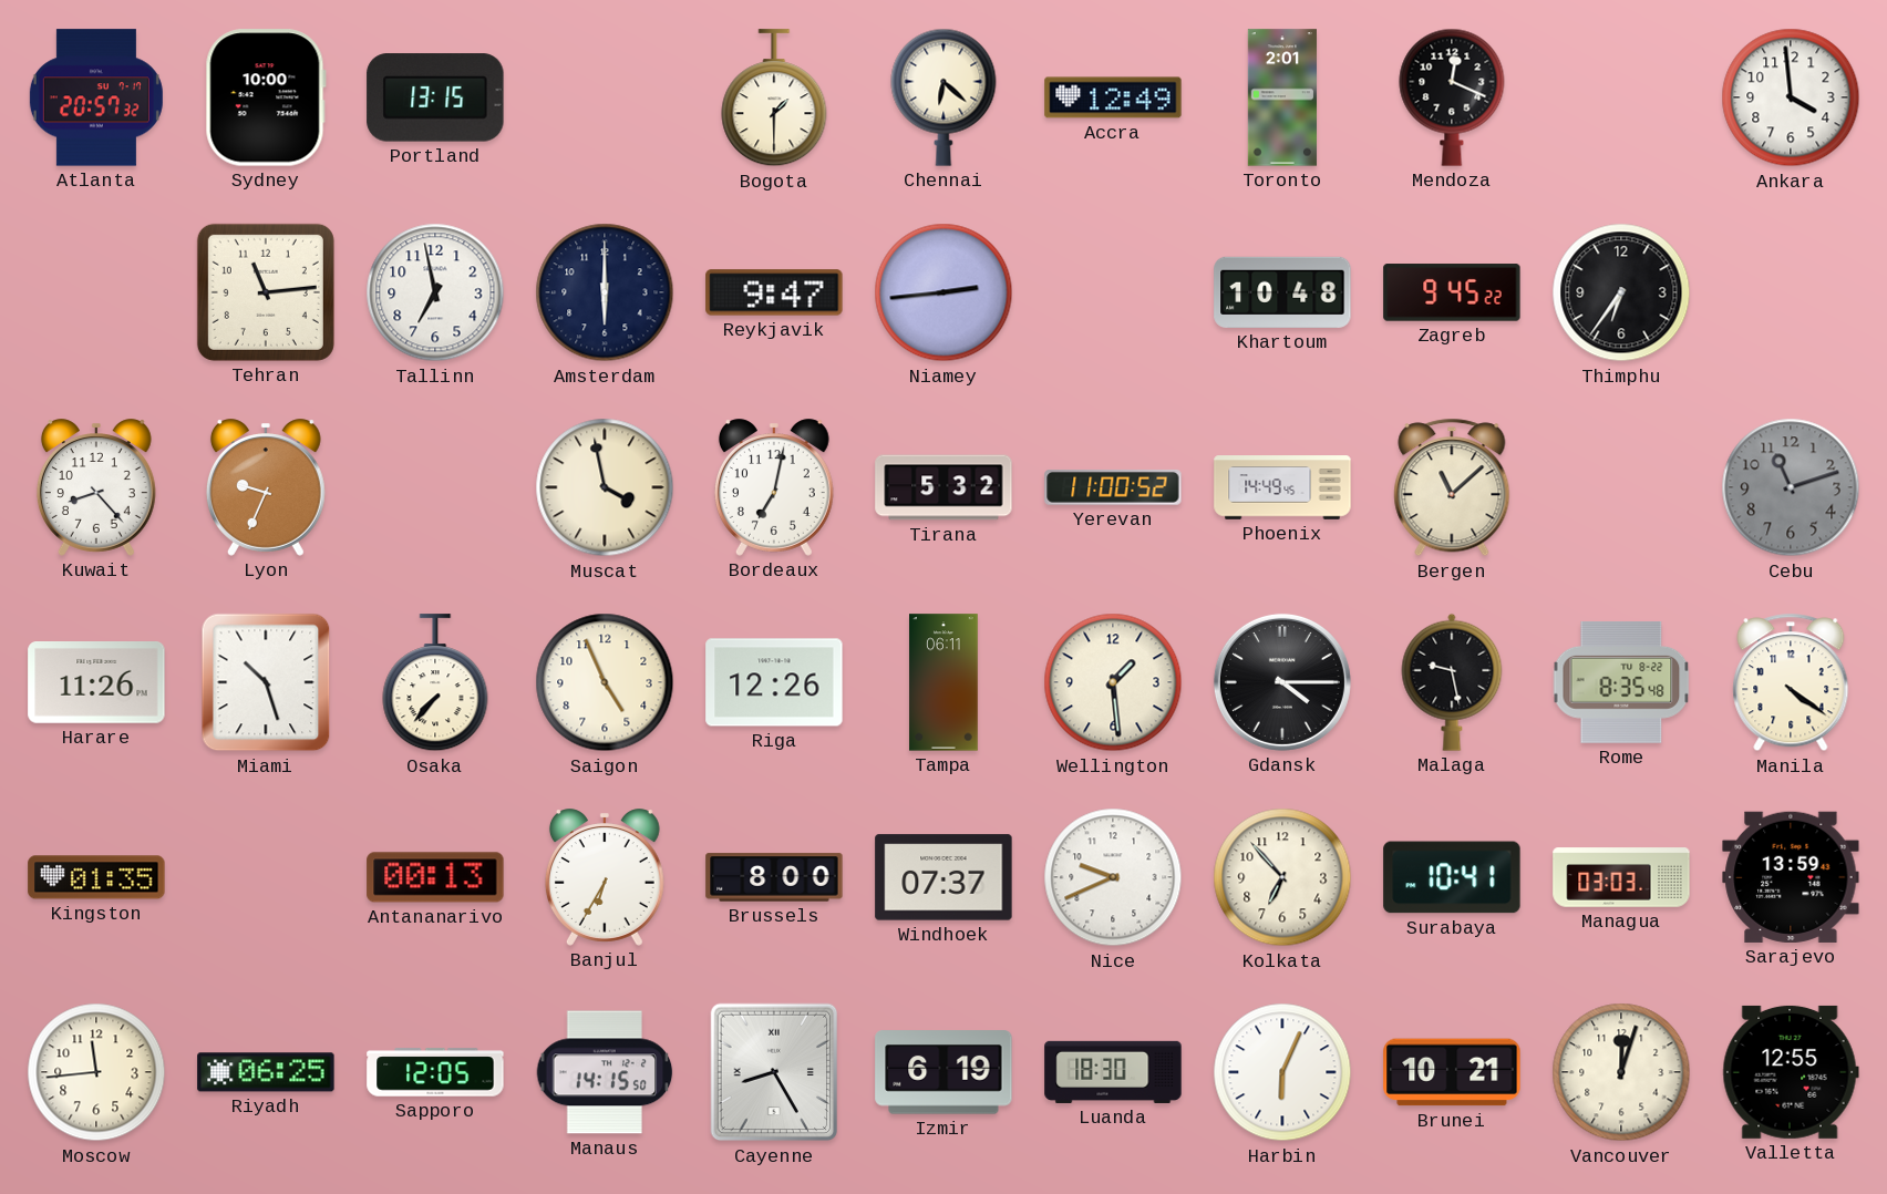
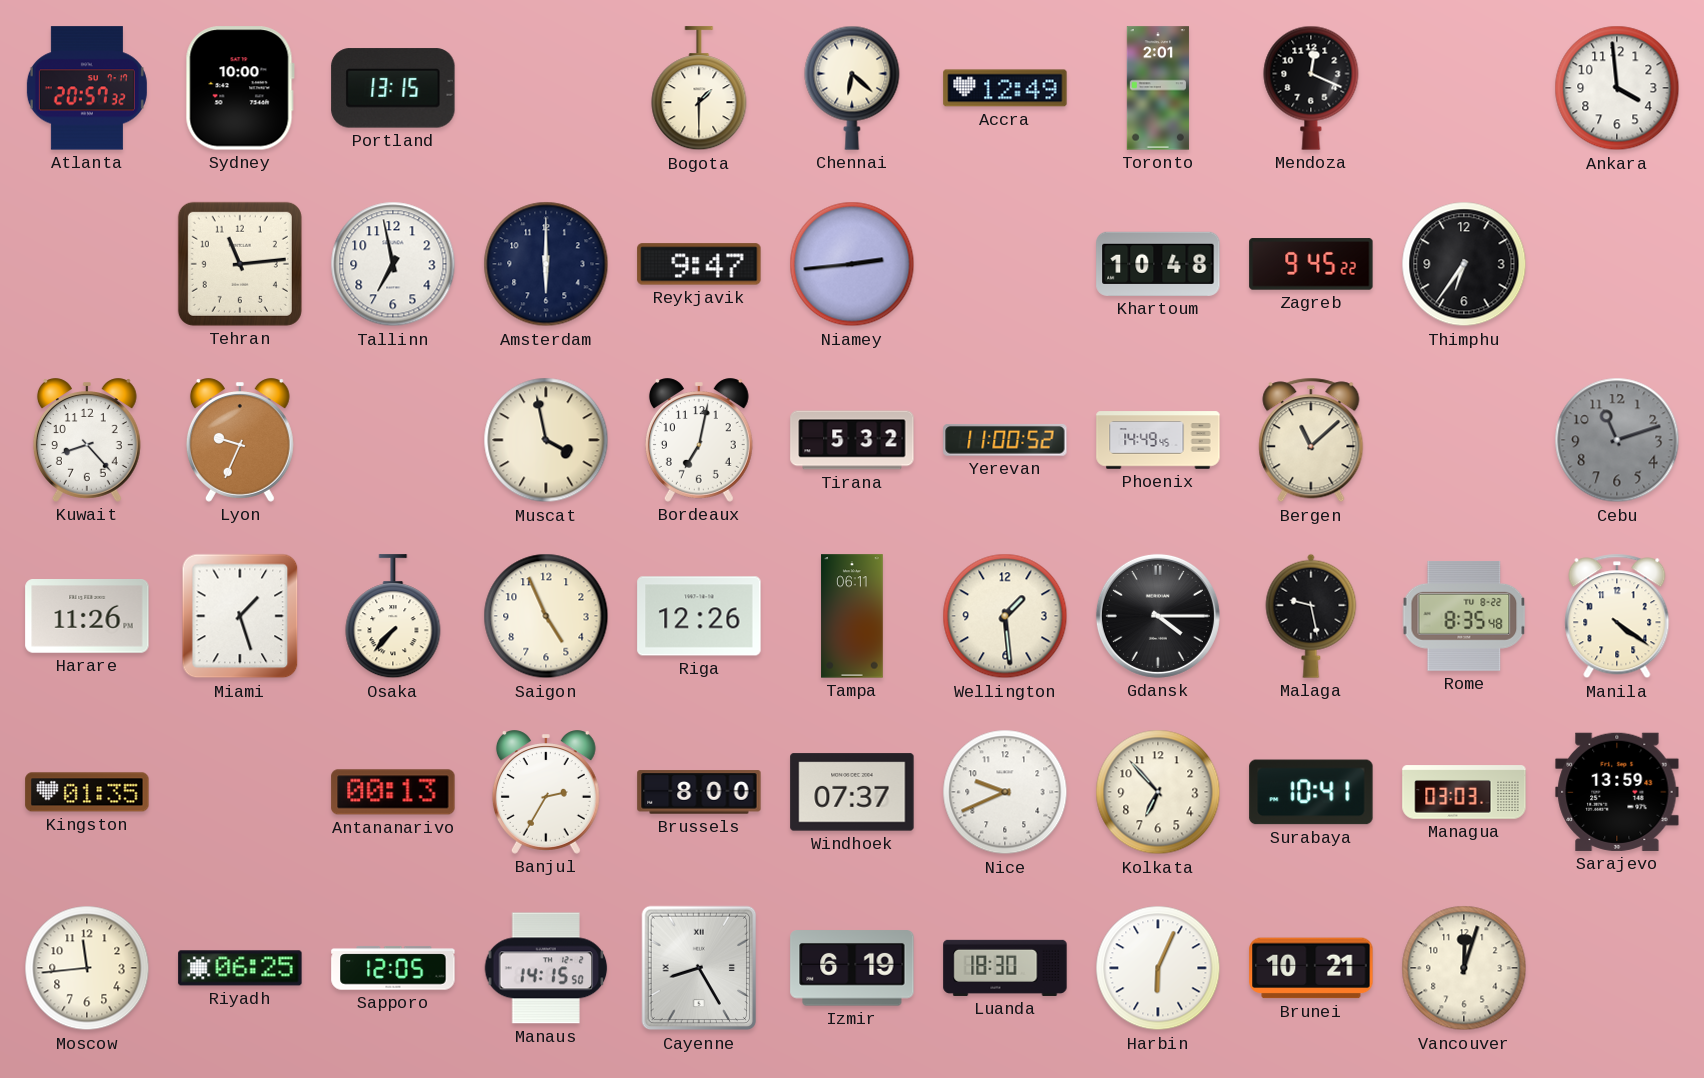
Miami: 10:27 -> 1:27
Banjul: 6:35 -> 2:35
Valletta: 12:55 -> none
